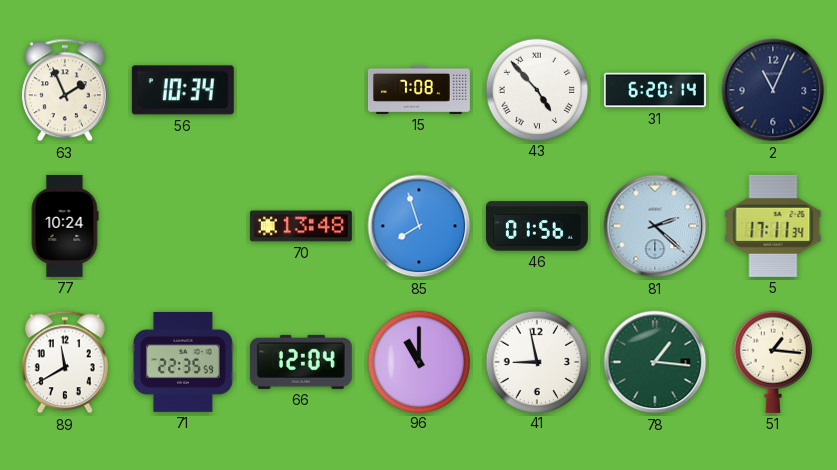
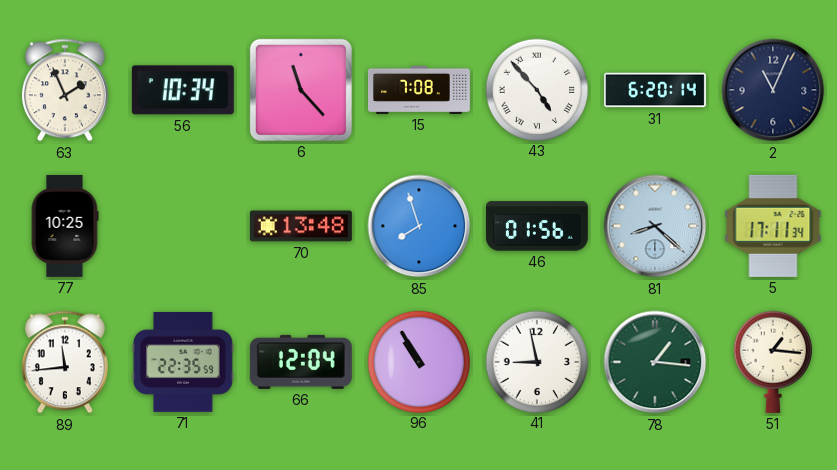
6: none -> 11:23
77: 10:24 -> 10:25
81: 2:22 -> 8:22
89: 11:40 -> 11:44
96: 11:00 -> 10:55
